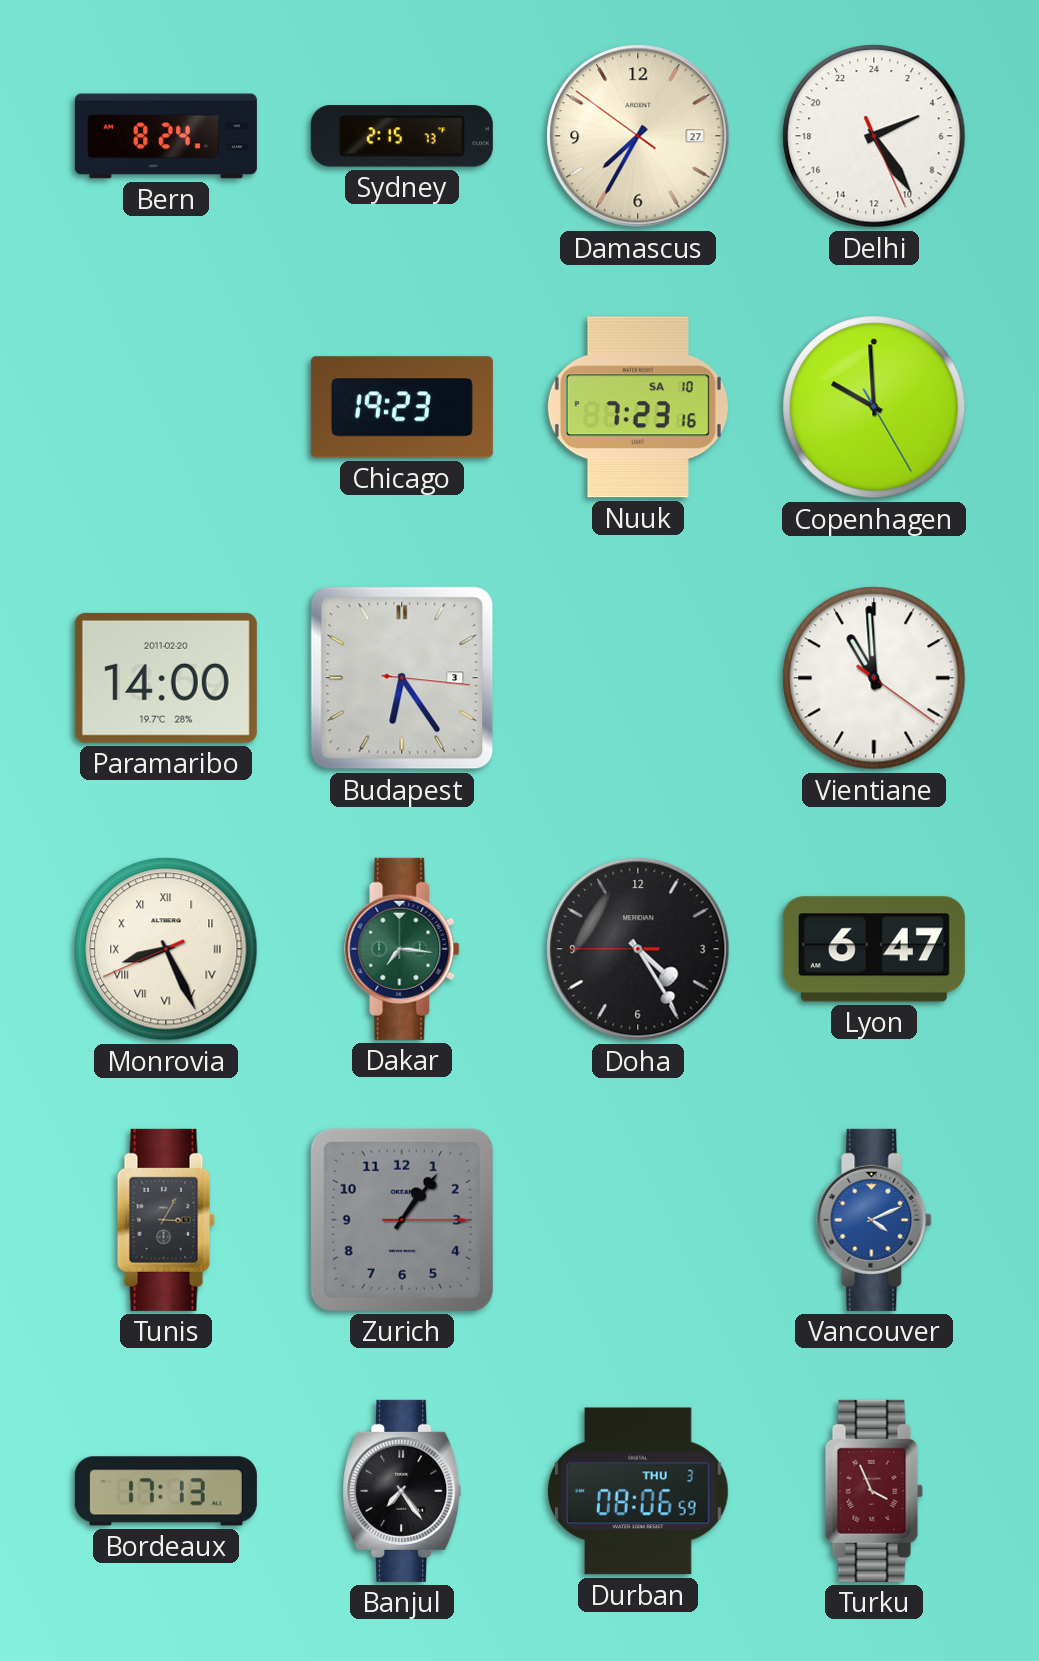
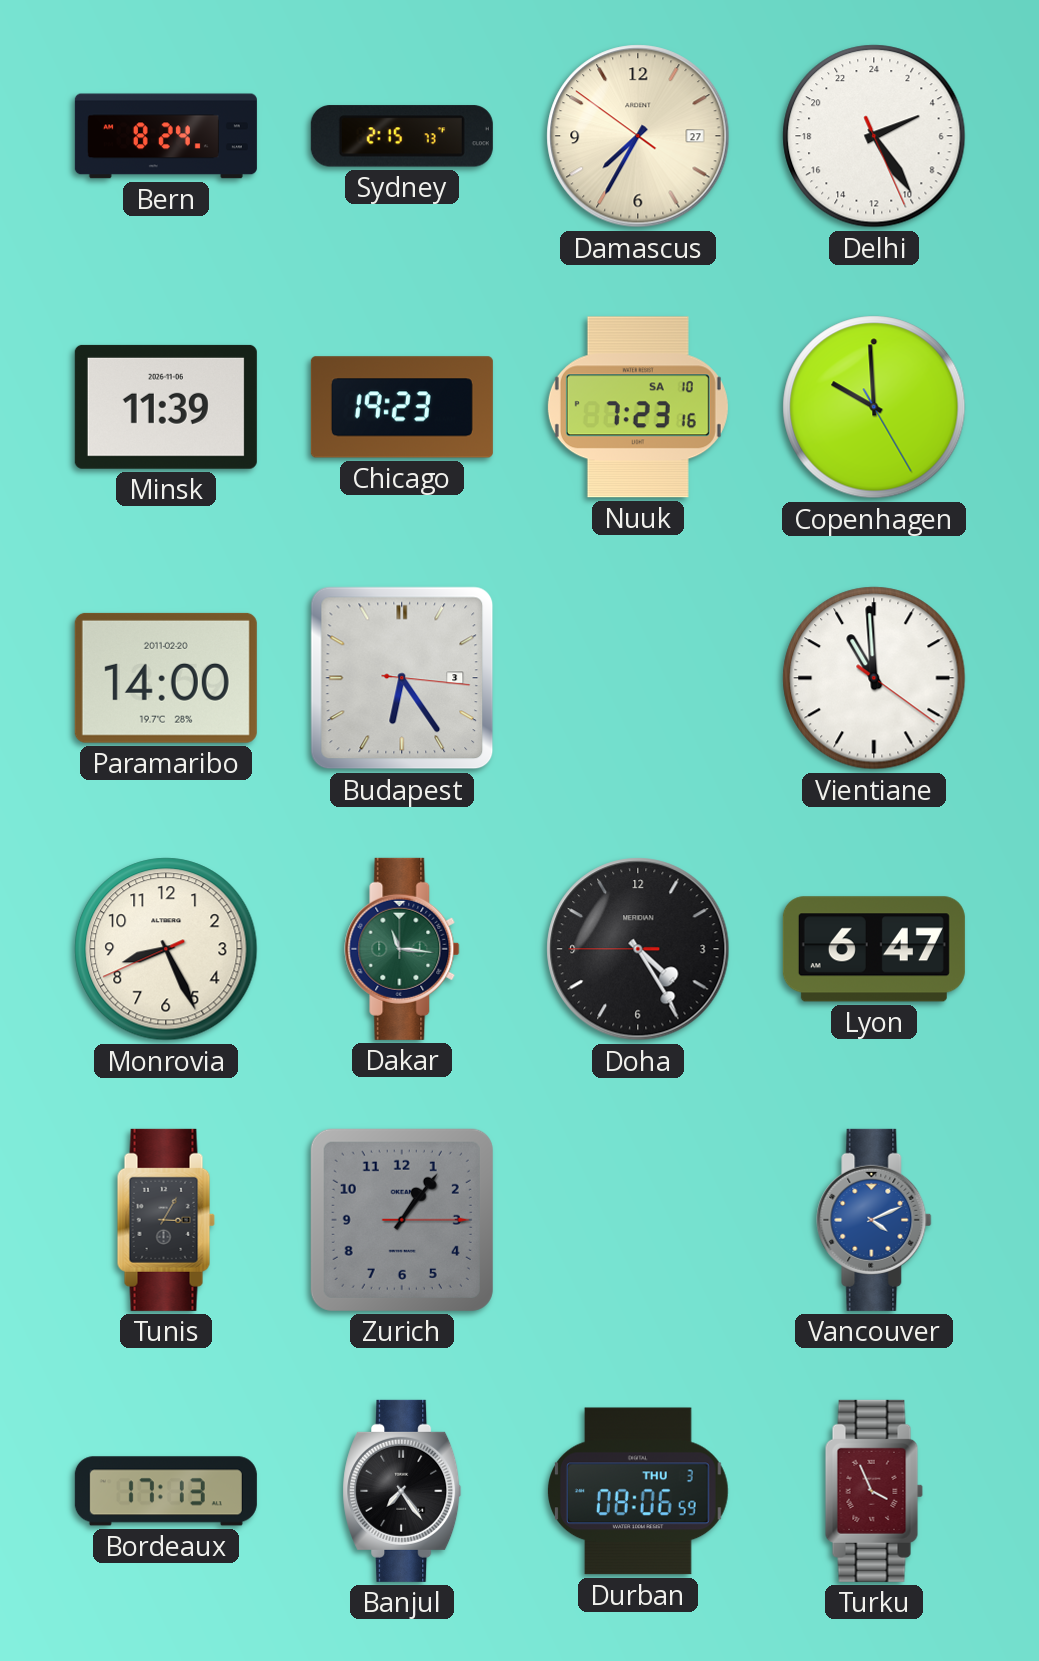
Minsk: none -> 11:39
Monrovia numerals: Roman -> Arabic
Dakar: 7:16 -> 11:16
